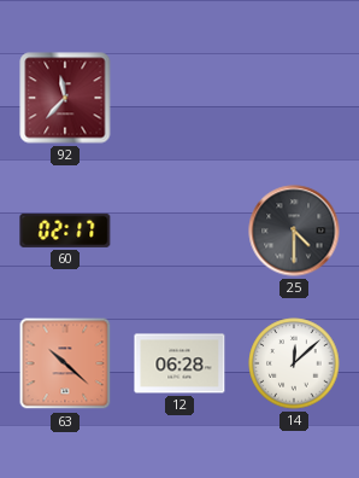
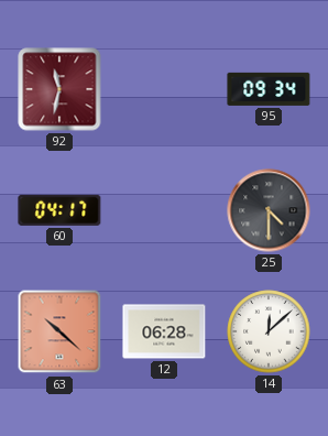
92: 11:37 -> 11:32
95: none -> 09:34
60: 02:17 -> 04:17
